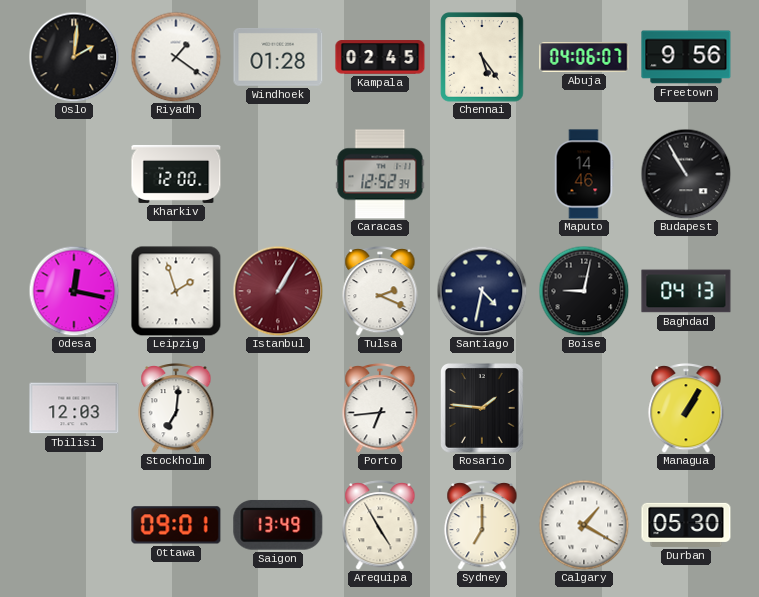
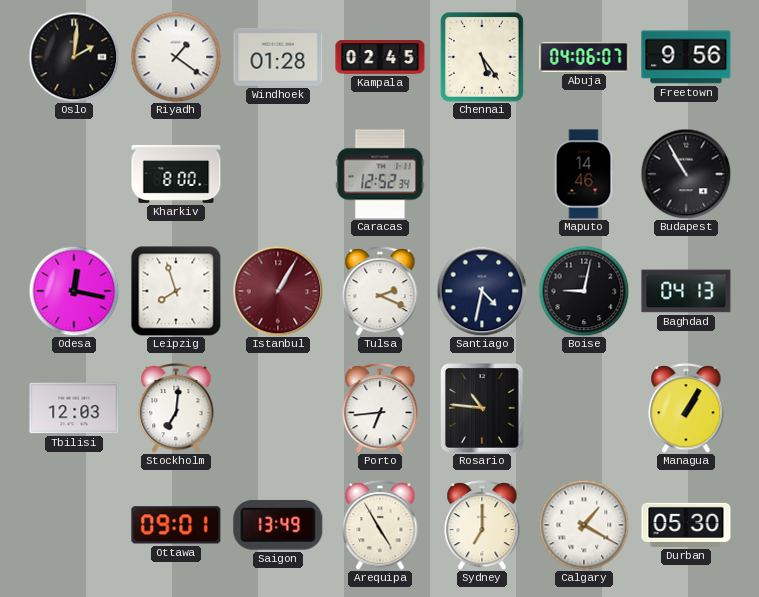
Kharkiv: 12:00 -> 8:00
Leipzig: 1:57 -> 7:57
Rosario: 1:46 -> 10:46
